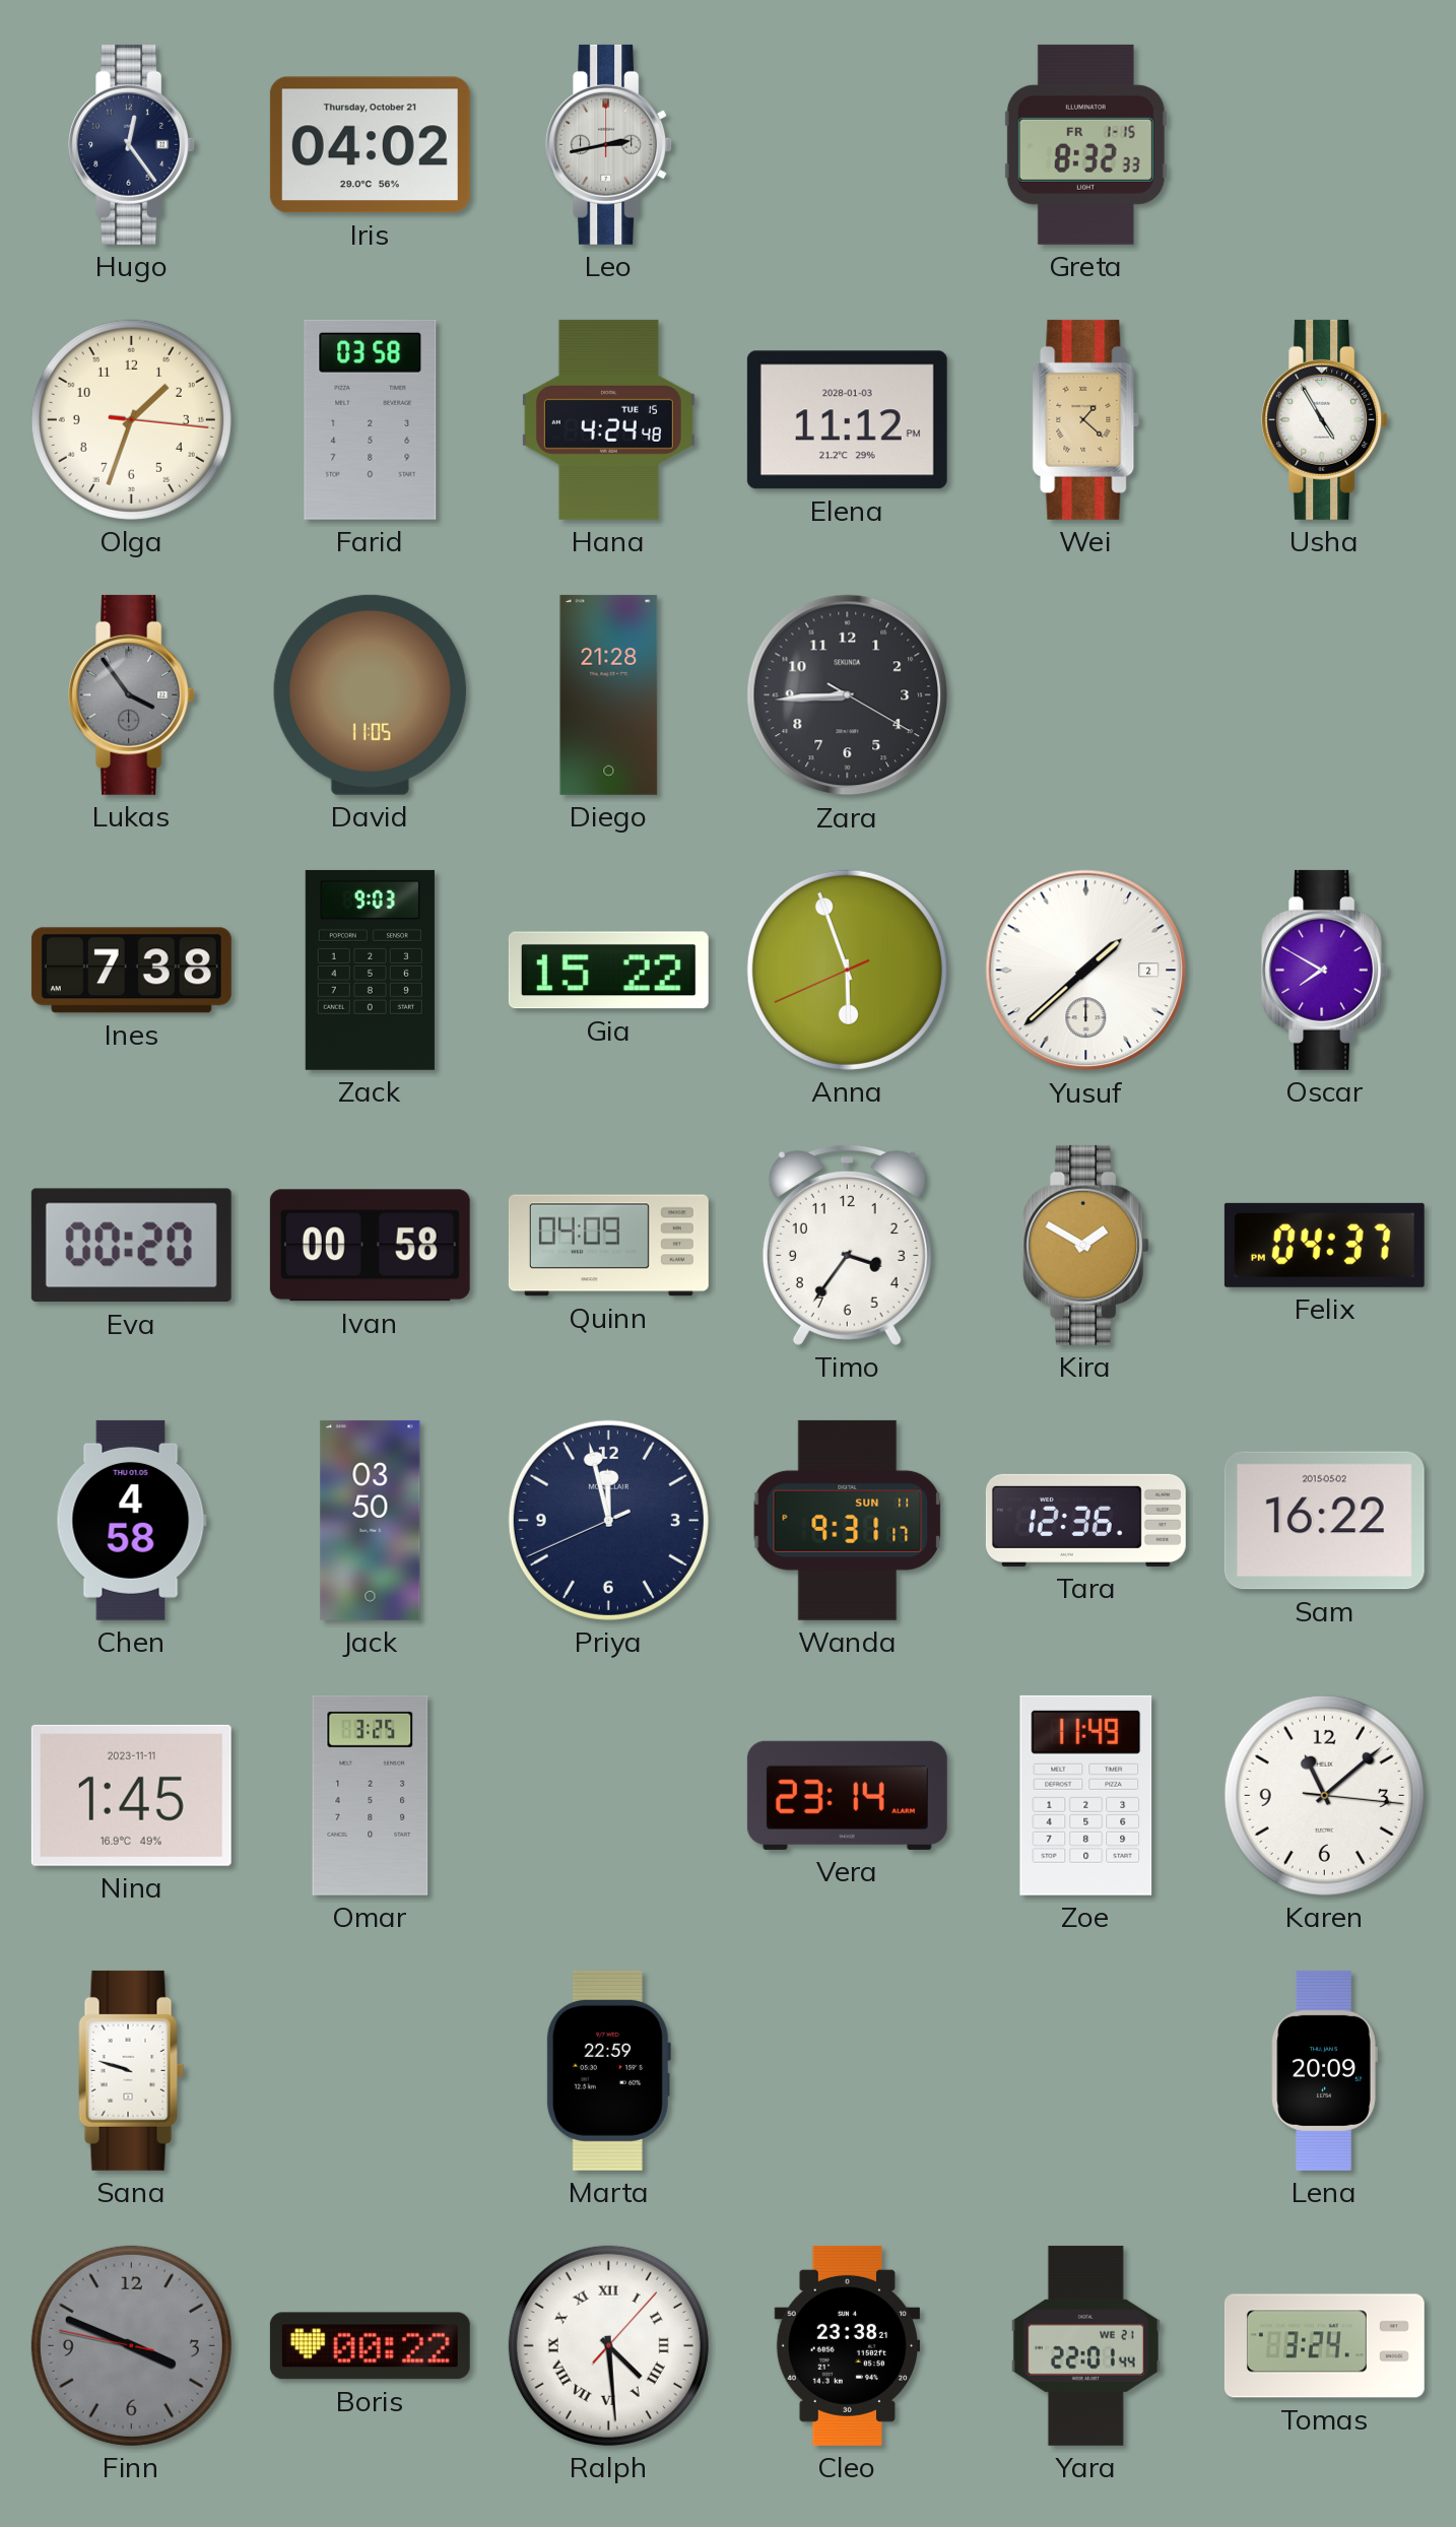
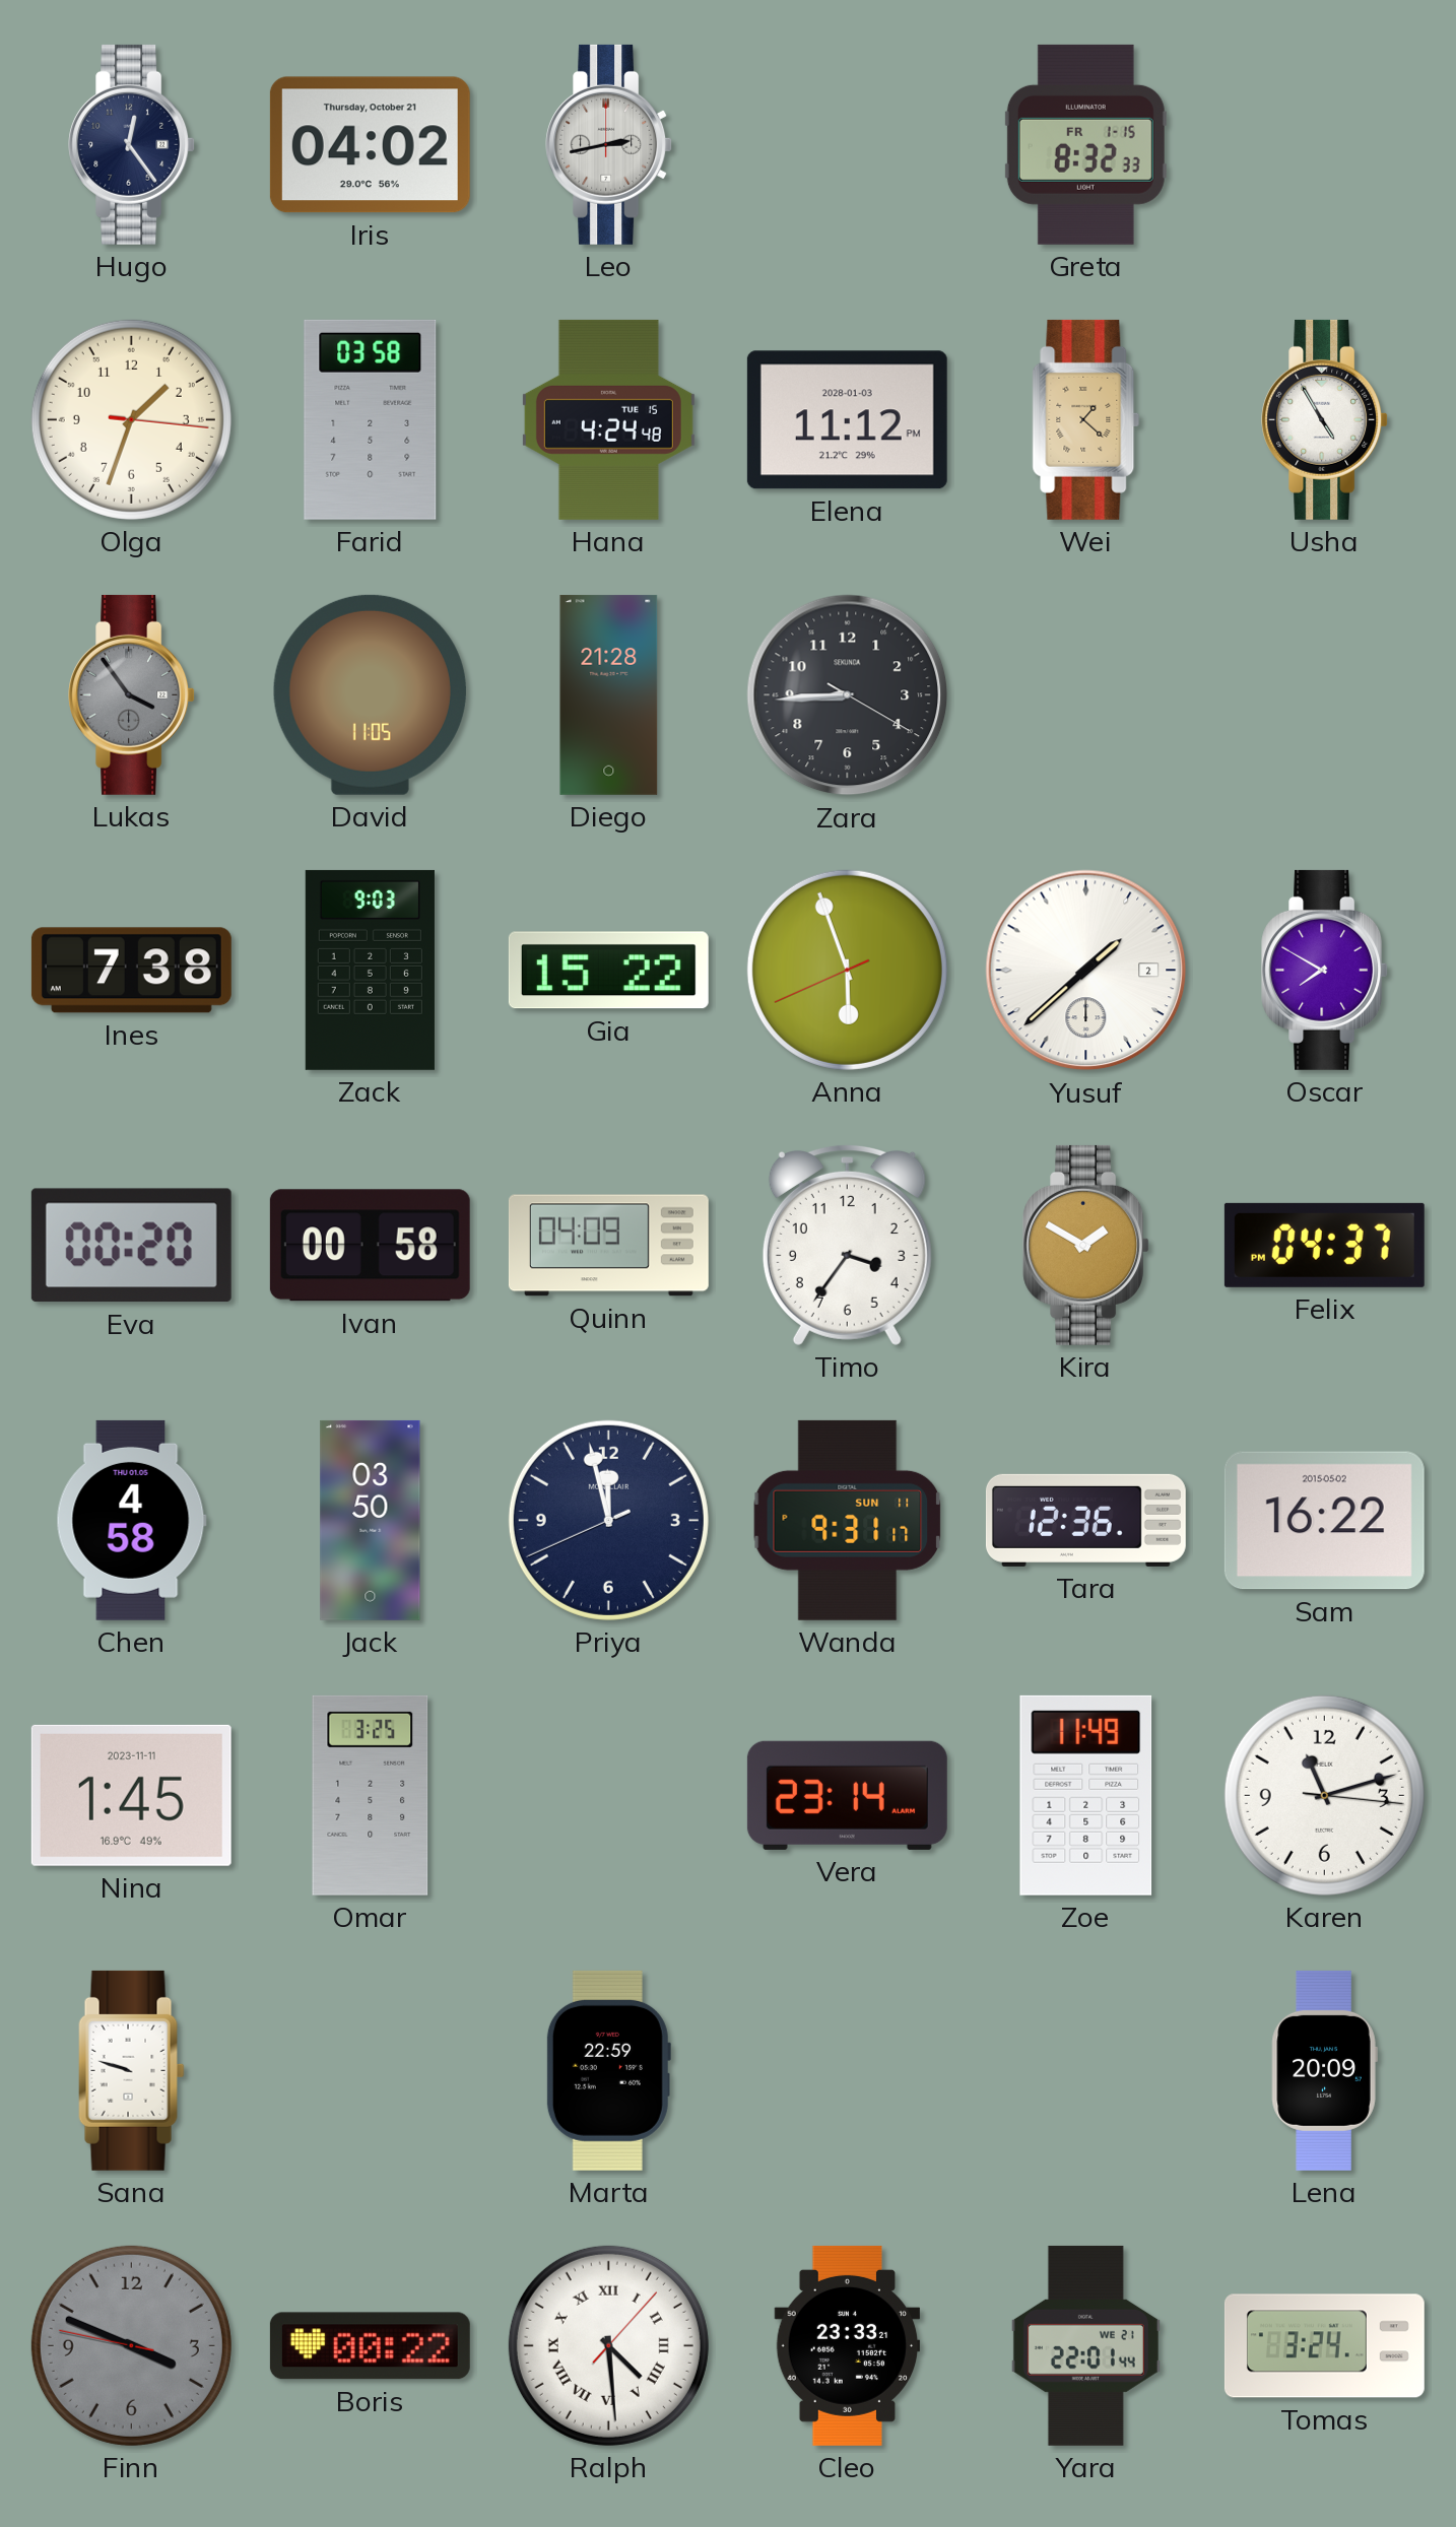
Karen: 11:08 -> 11:12
Cleo: 23:38 -> 23:33
